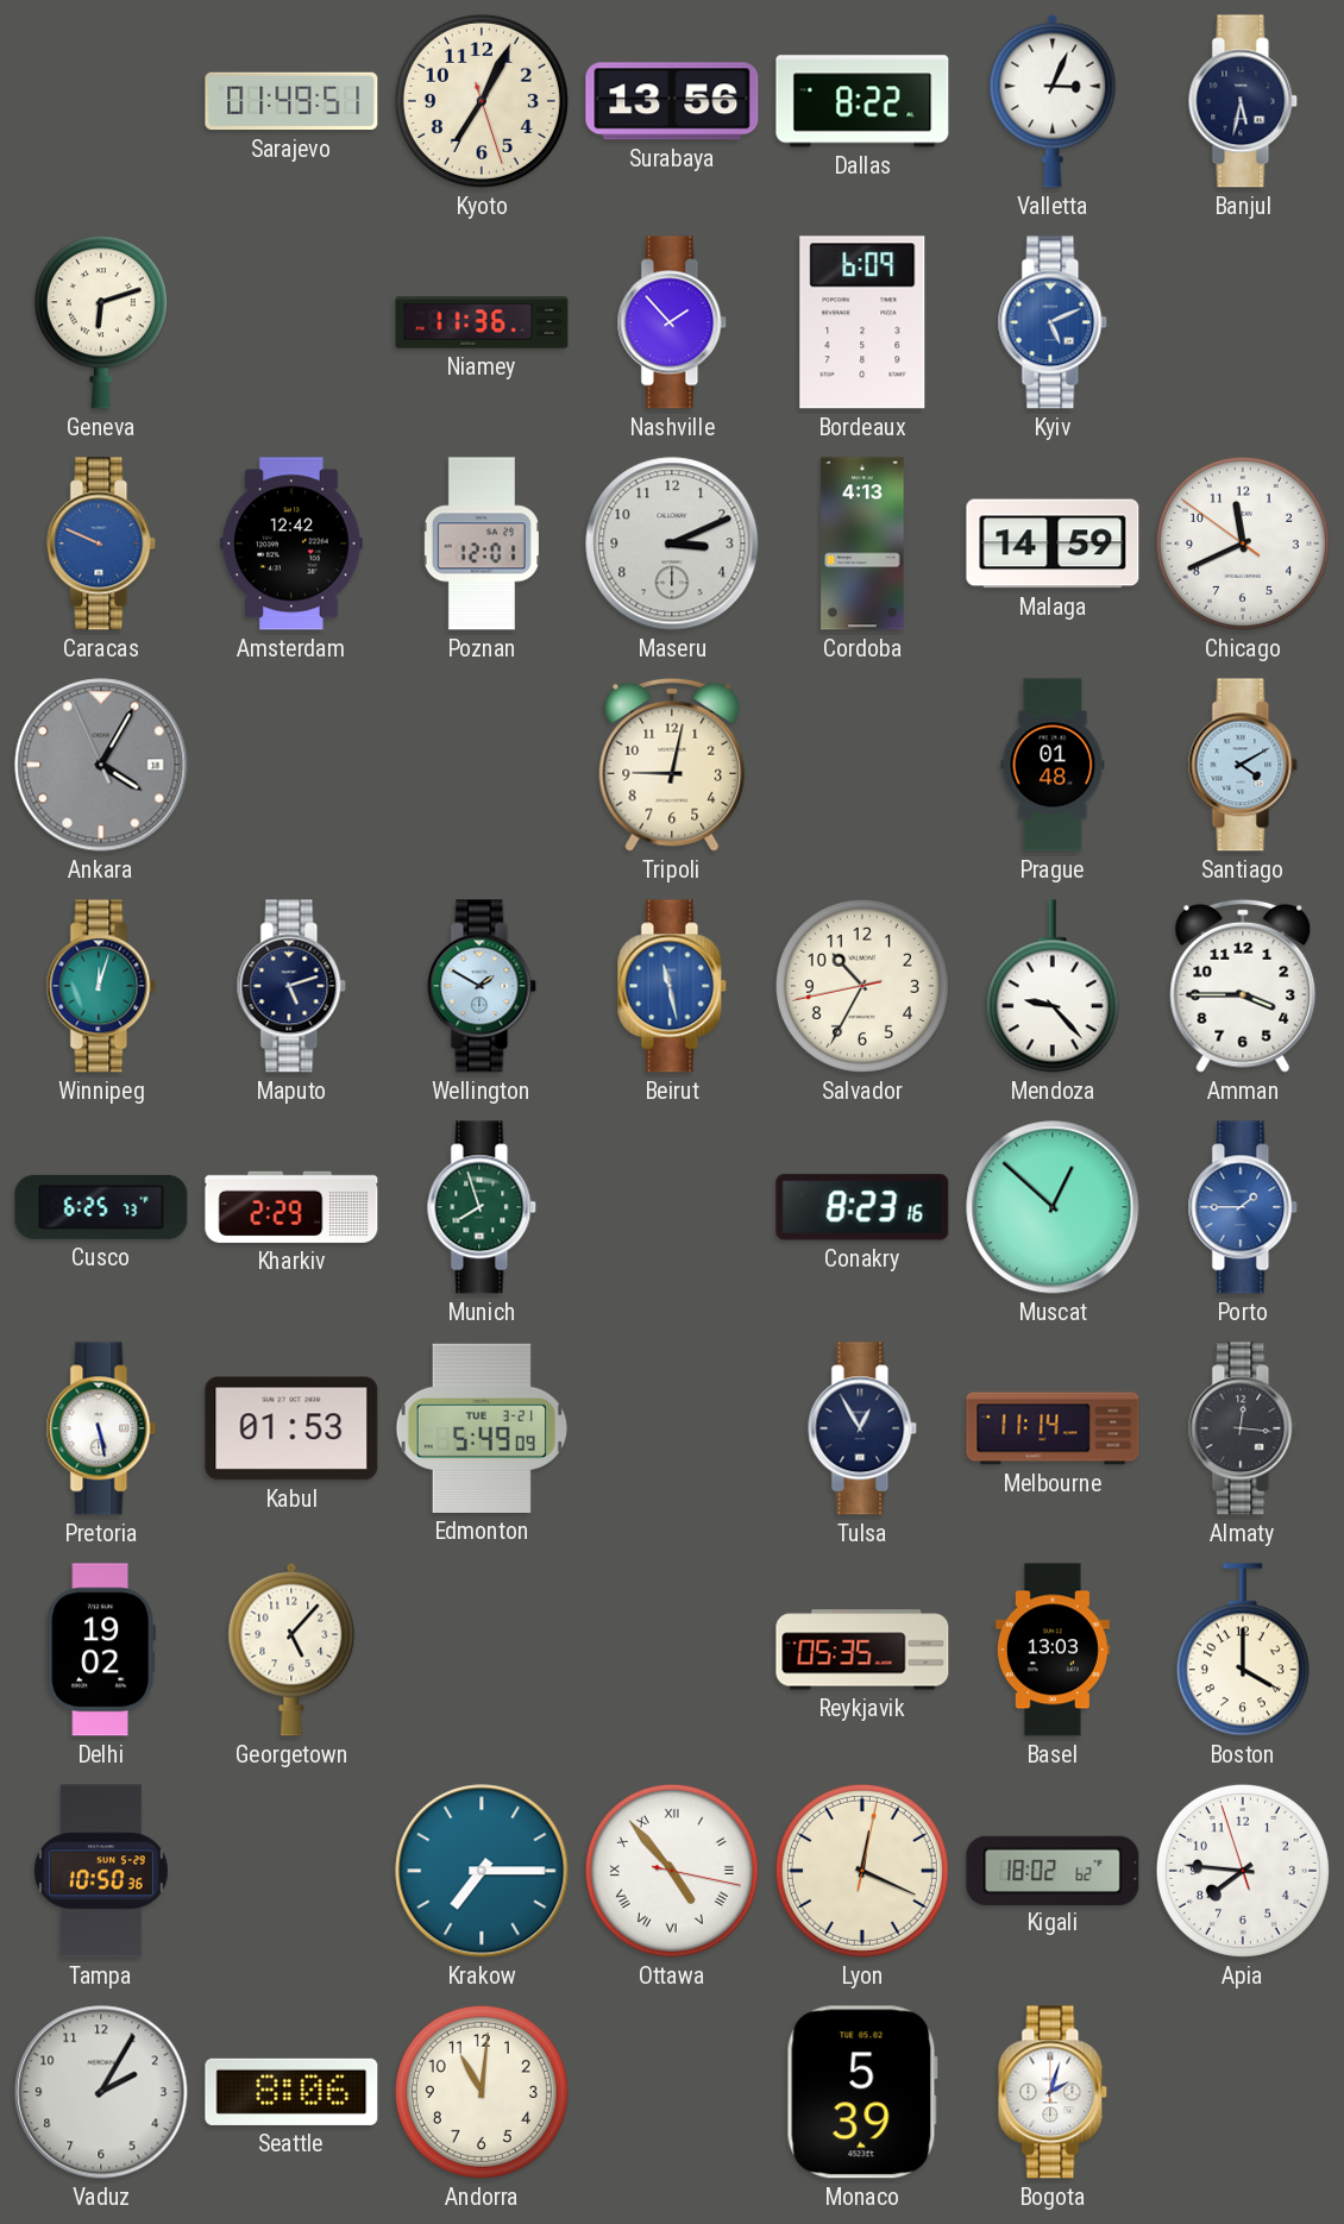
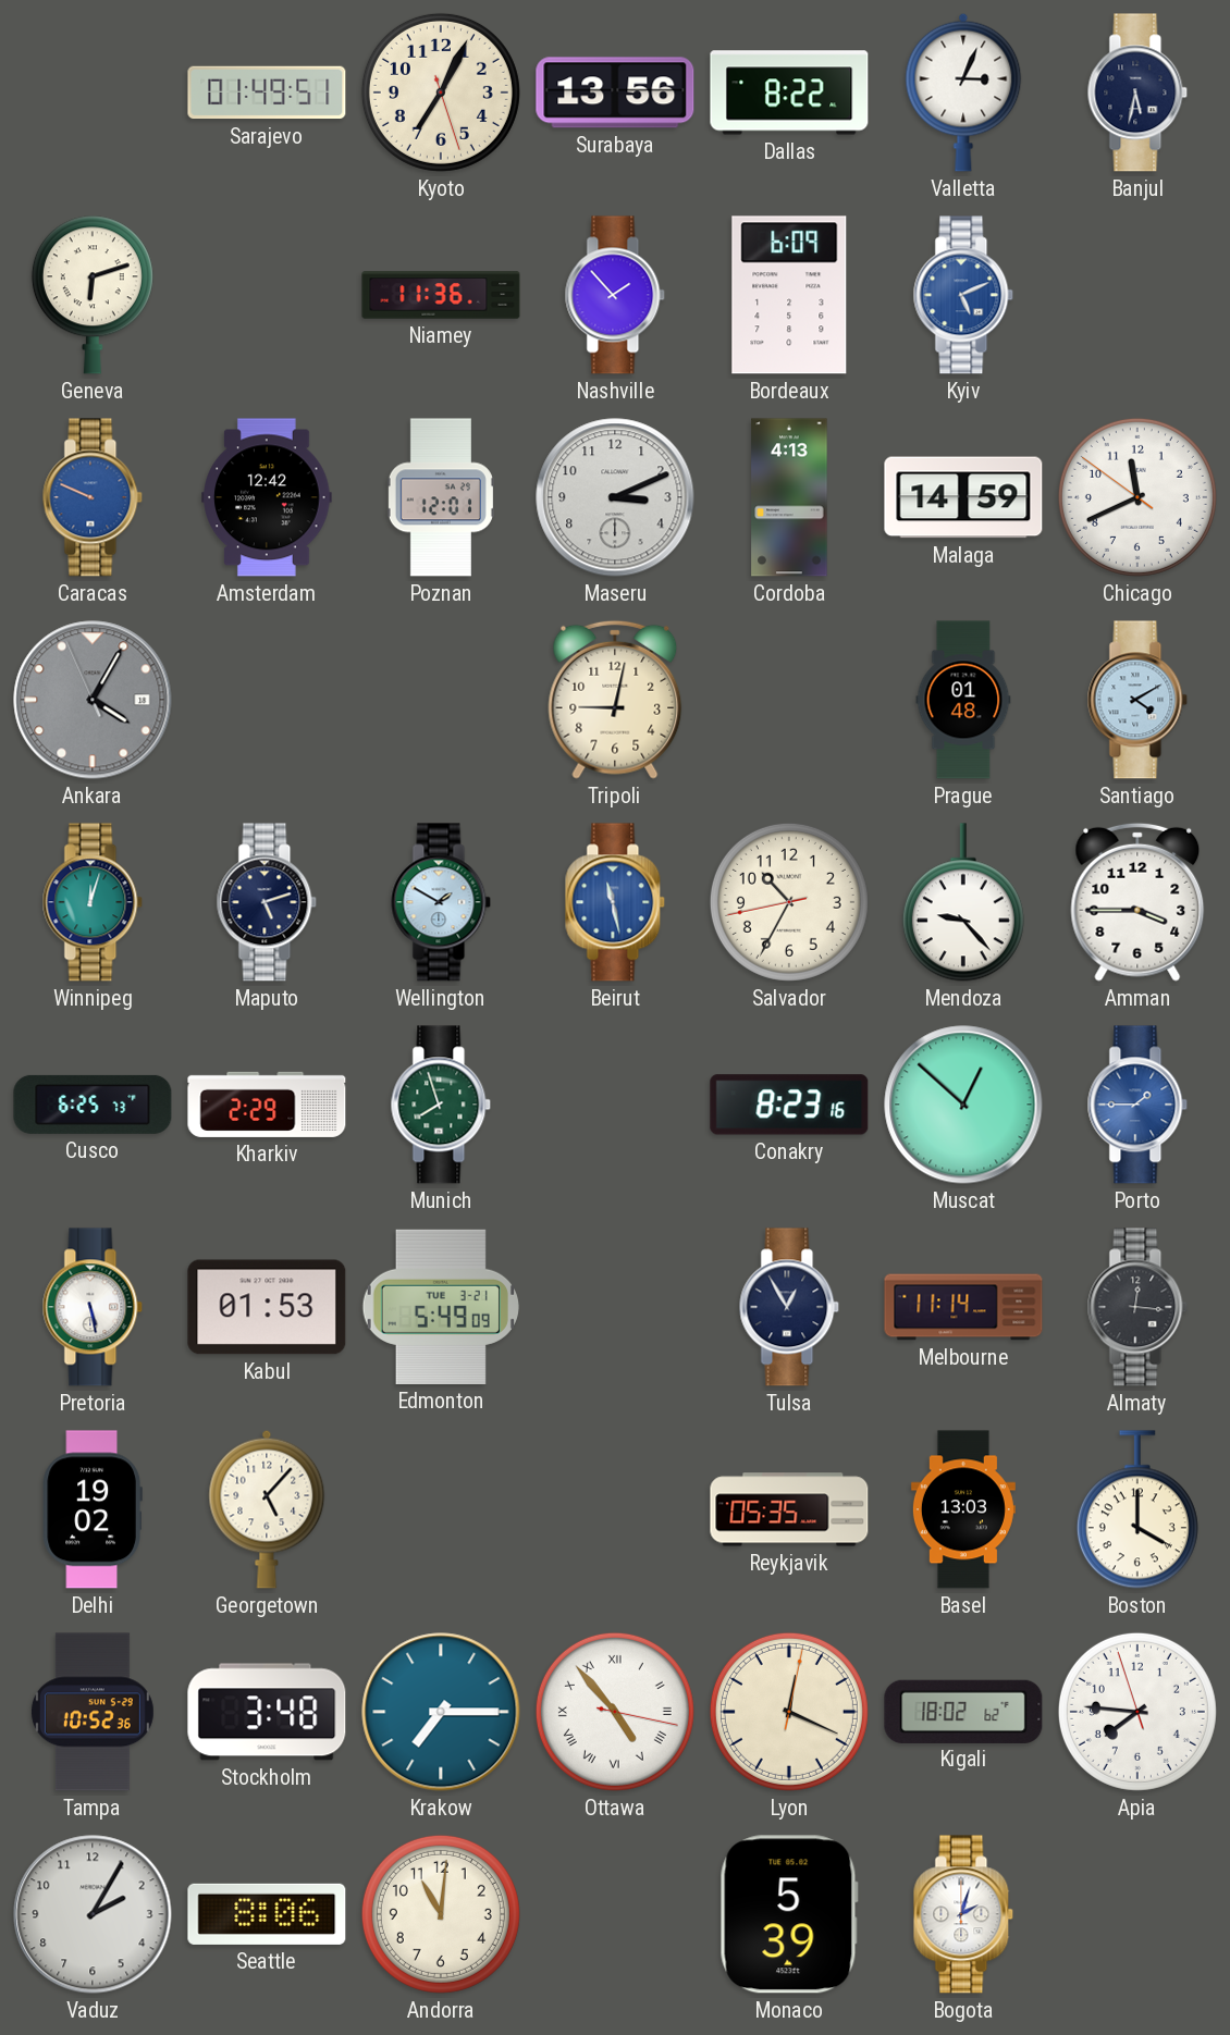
Tampa: 10:50 -> 10:52
Stockholm: none -> 3:48
